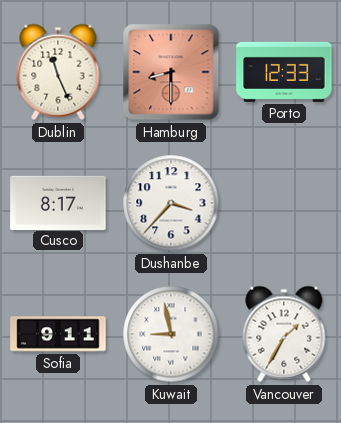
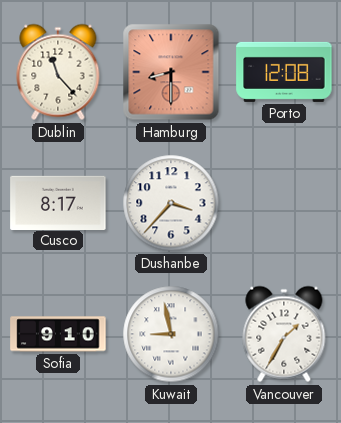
Dublin: 11:26 -> 11:23
Porto: 12:33 -> 12:08
Sofia: 9:11 -> 9:10
